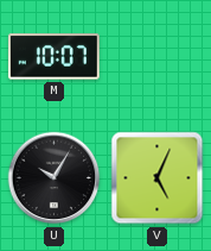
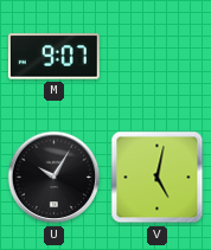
M: 10:07 -> 9:07
V: 5:04 -> 5:02
